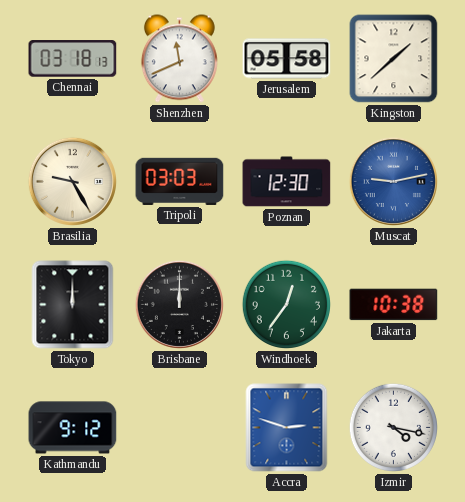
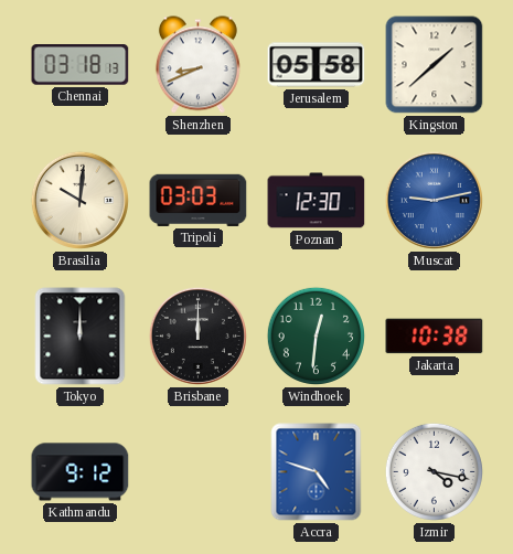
Shenzhen: 11:41 -> 8:41
Brasilia: 9:25 -> 10:01
Windhoek: 12:36 -> 12:31
Accra: 2:48 -> 4:48
